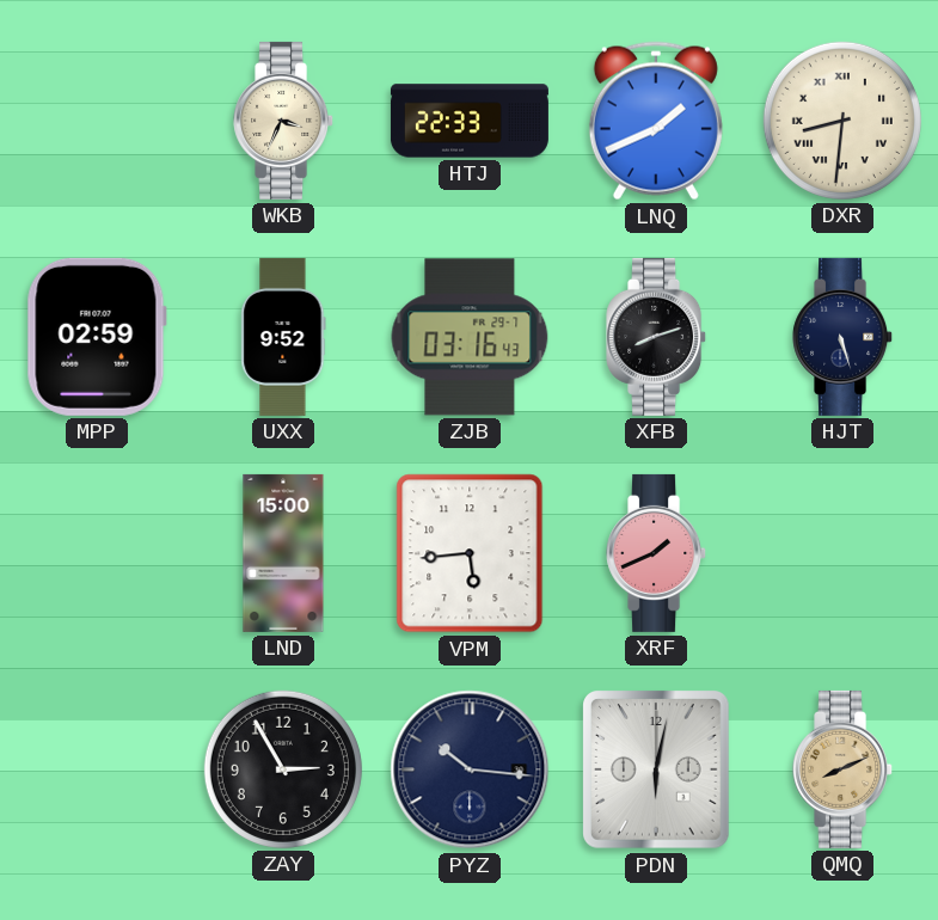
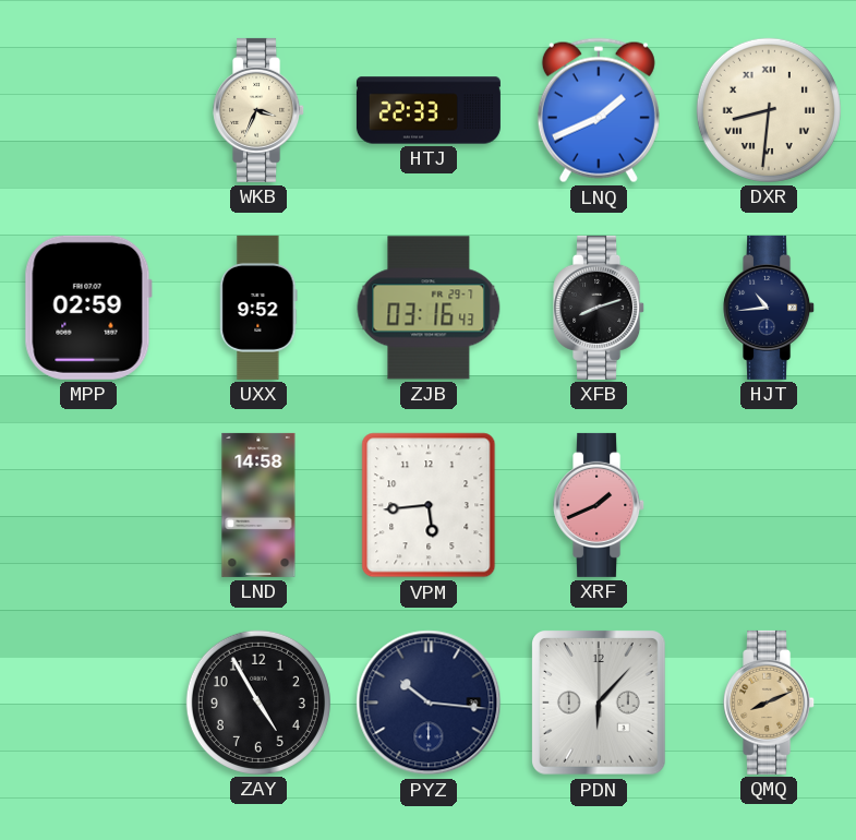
HJT: 5:27 -> 10:44
LND: 15:00 -> 14:58
ZAY: 2:55 -> 4:55
PDN: 6:02 -> 6:07
